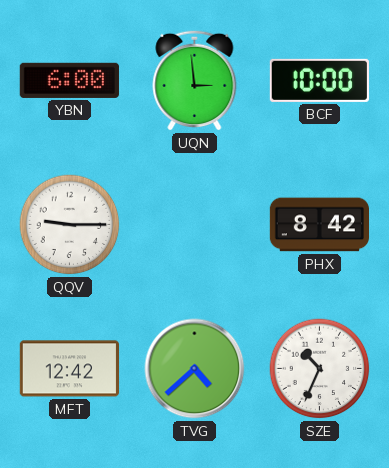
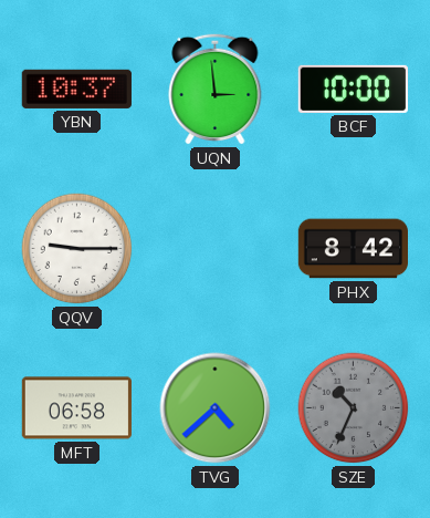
YBN: 6:00 -> 10:37
MFT: 12:42 -> 06:58
SZE dial: white -> grey
